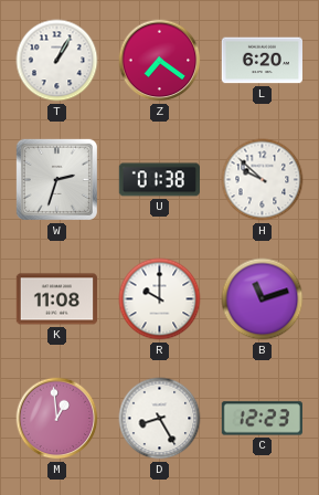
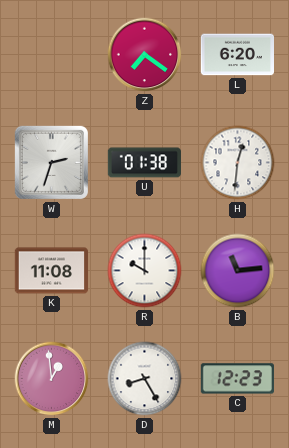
T: 1:05 -> none
H: 9:52 -> 12:31
B: 11:12 -> 11:14
